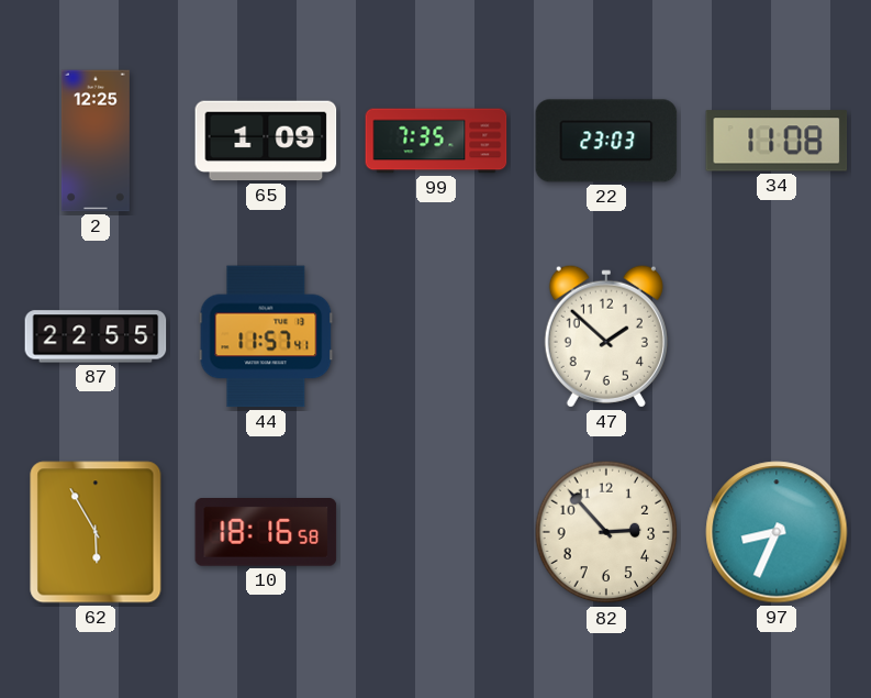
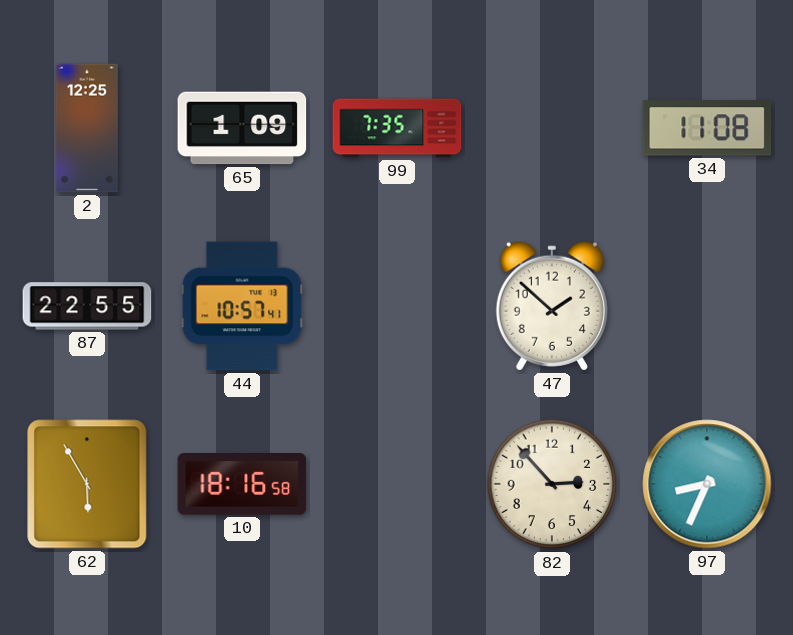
22: 23:03 -> none
44: 11:57 -> 10:57
